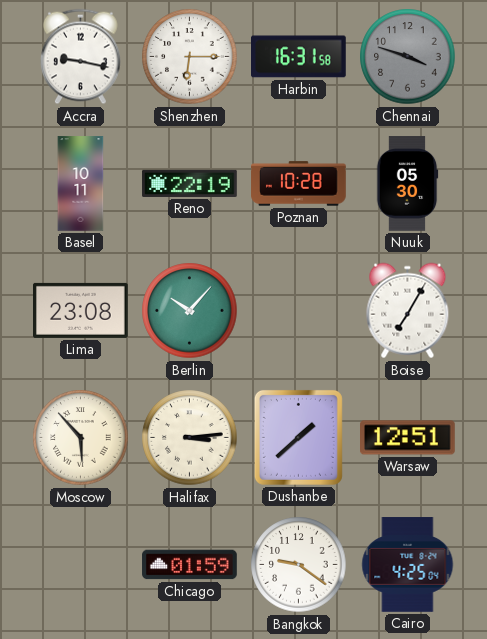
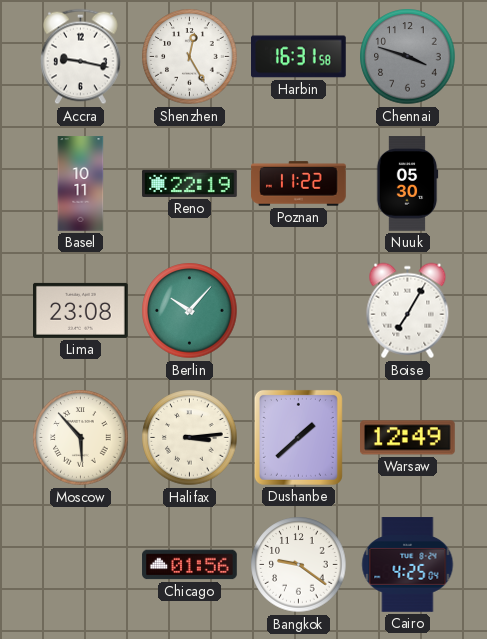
Shenzhen: 6:15 -> 12:25
Poznan: 10:28 -> 11:22
Warsaw: 12:51 -> 12:49
Chicago: 01:59 -> 01:56
